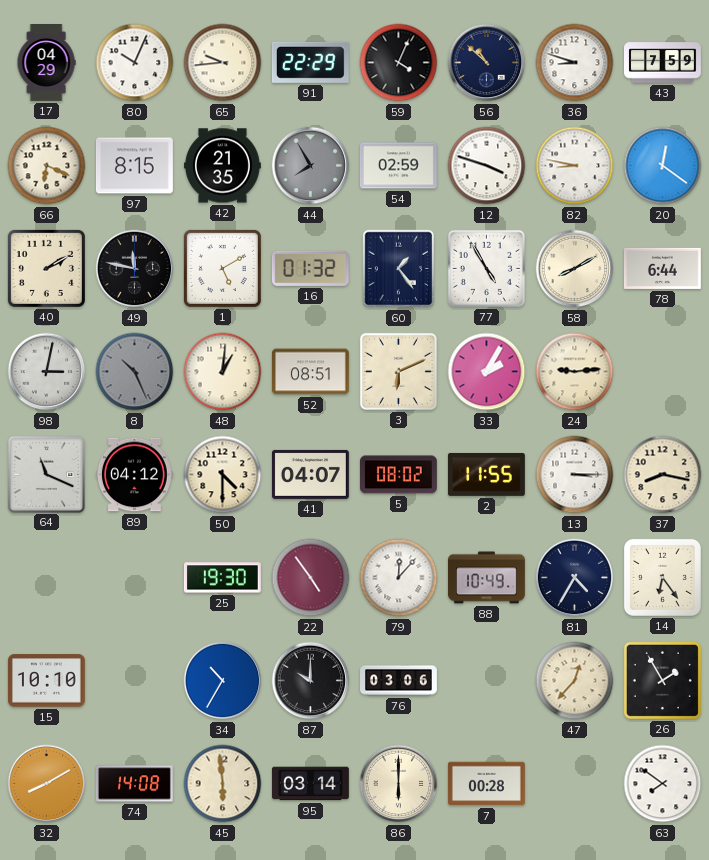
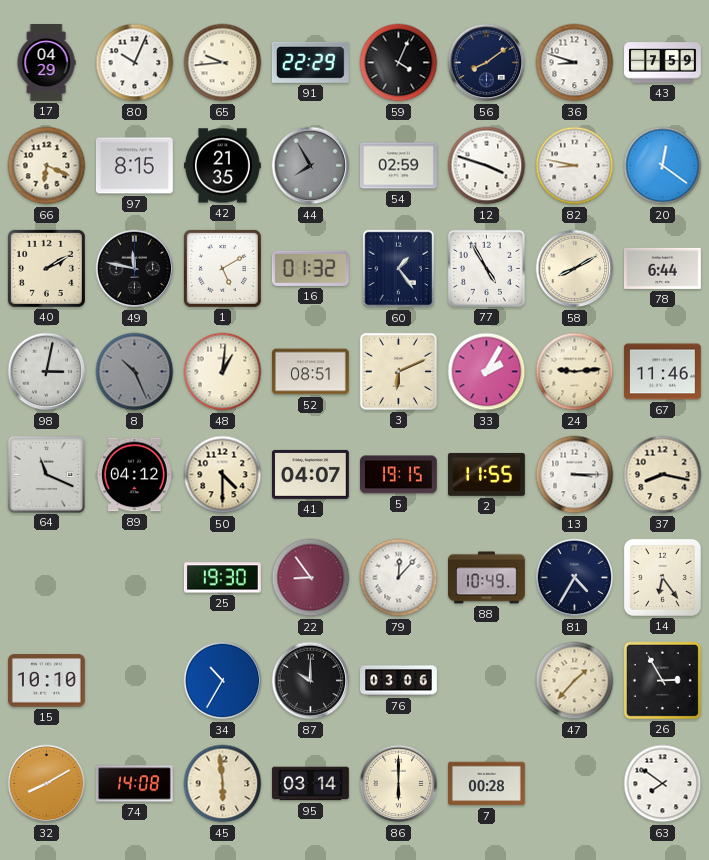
56: 10:52 -> 8:09
67: none -> 11:46
5: 08:02 -> 19:15
22: 4:54 -> 8:54
47: 12:37 -> 1:37
26: 1:55 -> 2:55
